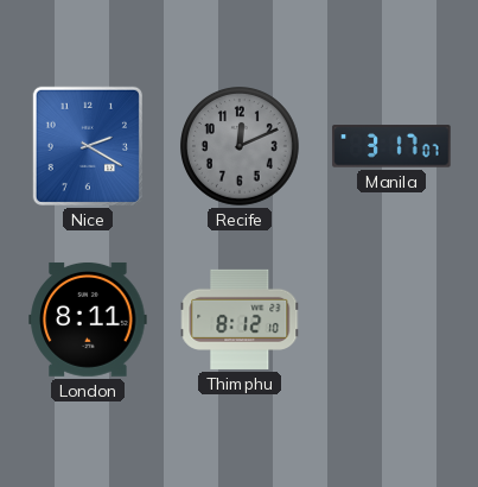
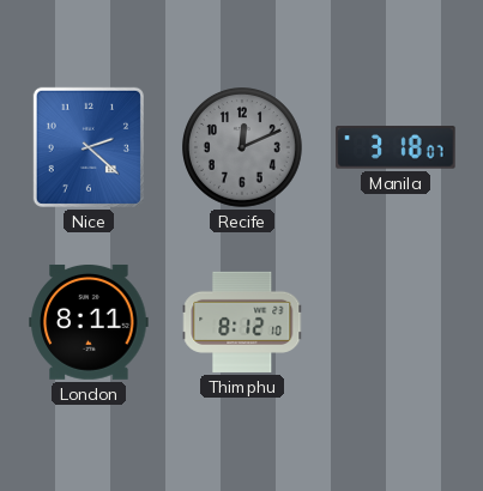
Nice: 2:20 -> 2:22
Manila: 3:17 -> 3:18
